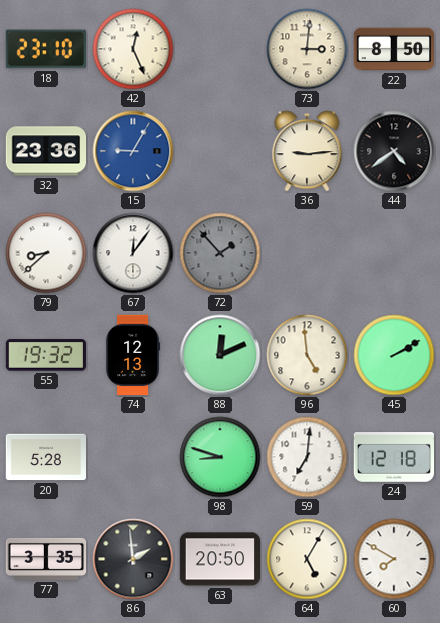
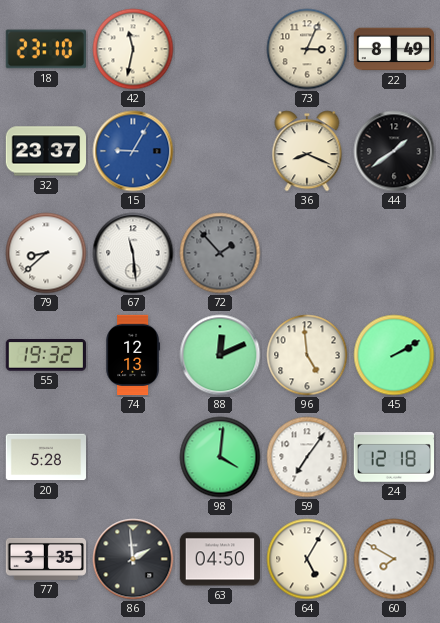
42: 12:26 -> 11:32
73: 3:01 -> 3:04
22: 8:50 -> 8:49
32: 23:36 -> 23:37
36: 9:14 -> 8:19
44: 4:39 -> 1:39
67: 12:06 -> 11:29
98: 8:48 -> 4:01
59: 7:01 -> 7:06
63: 20:50 -> 04:50
